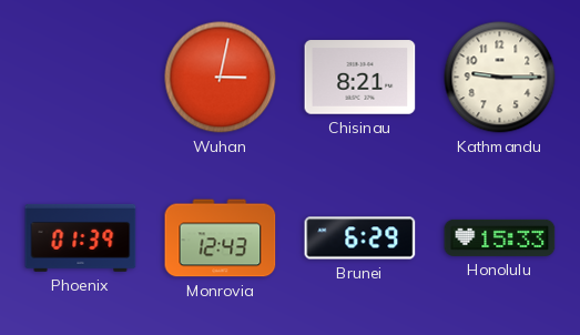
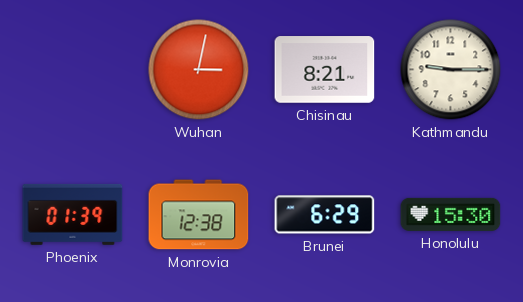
Monrovia: 12:43 -> 12:38
Honolulu: 15:33 -> 15:30
